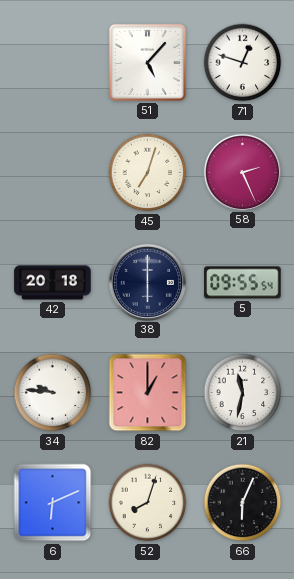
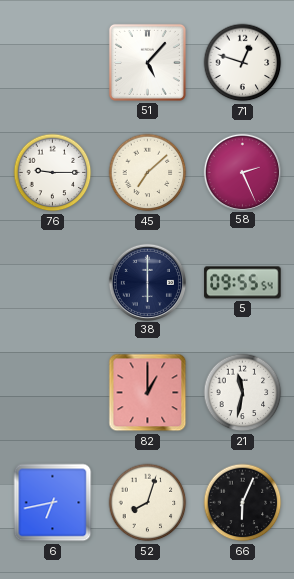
76: none -> 9:15
45: 7:03 -> 7:08
42: 20:18 -> none
34: 9:46 -> none
6: 6:11 -> 6:43
